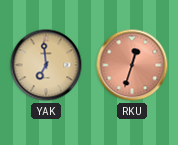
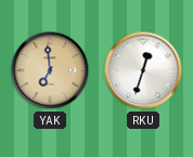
RKU dial: salmon -> white
